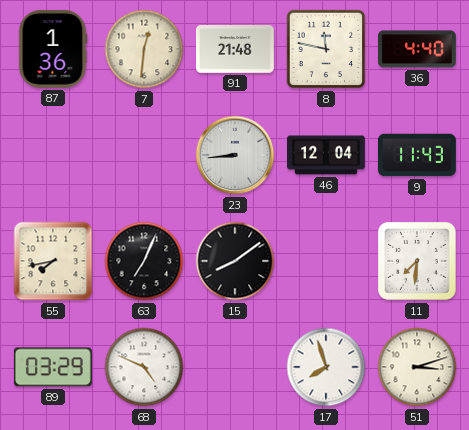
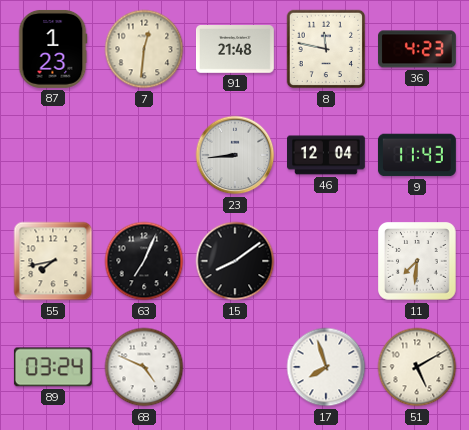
87: 1:36 -> 1:23
36: 4:40 -> 4:23
89: 03:29 -> 03:24
51: 3:12 -> 5:10
